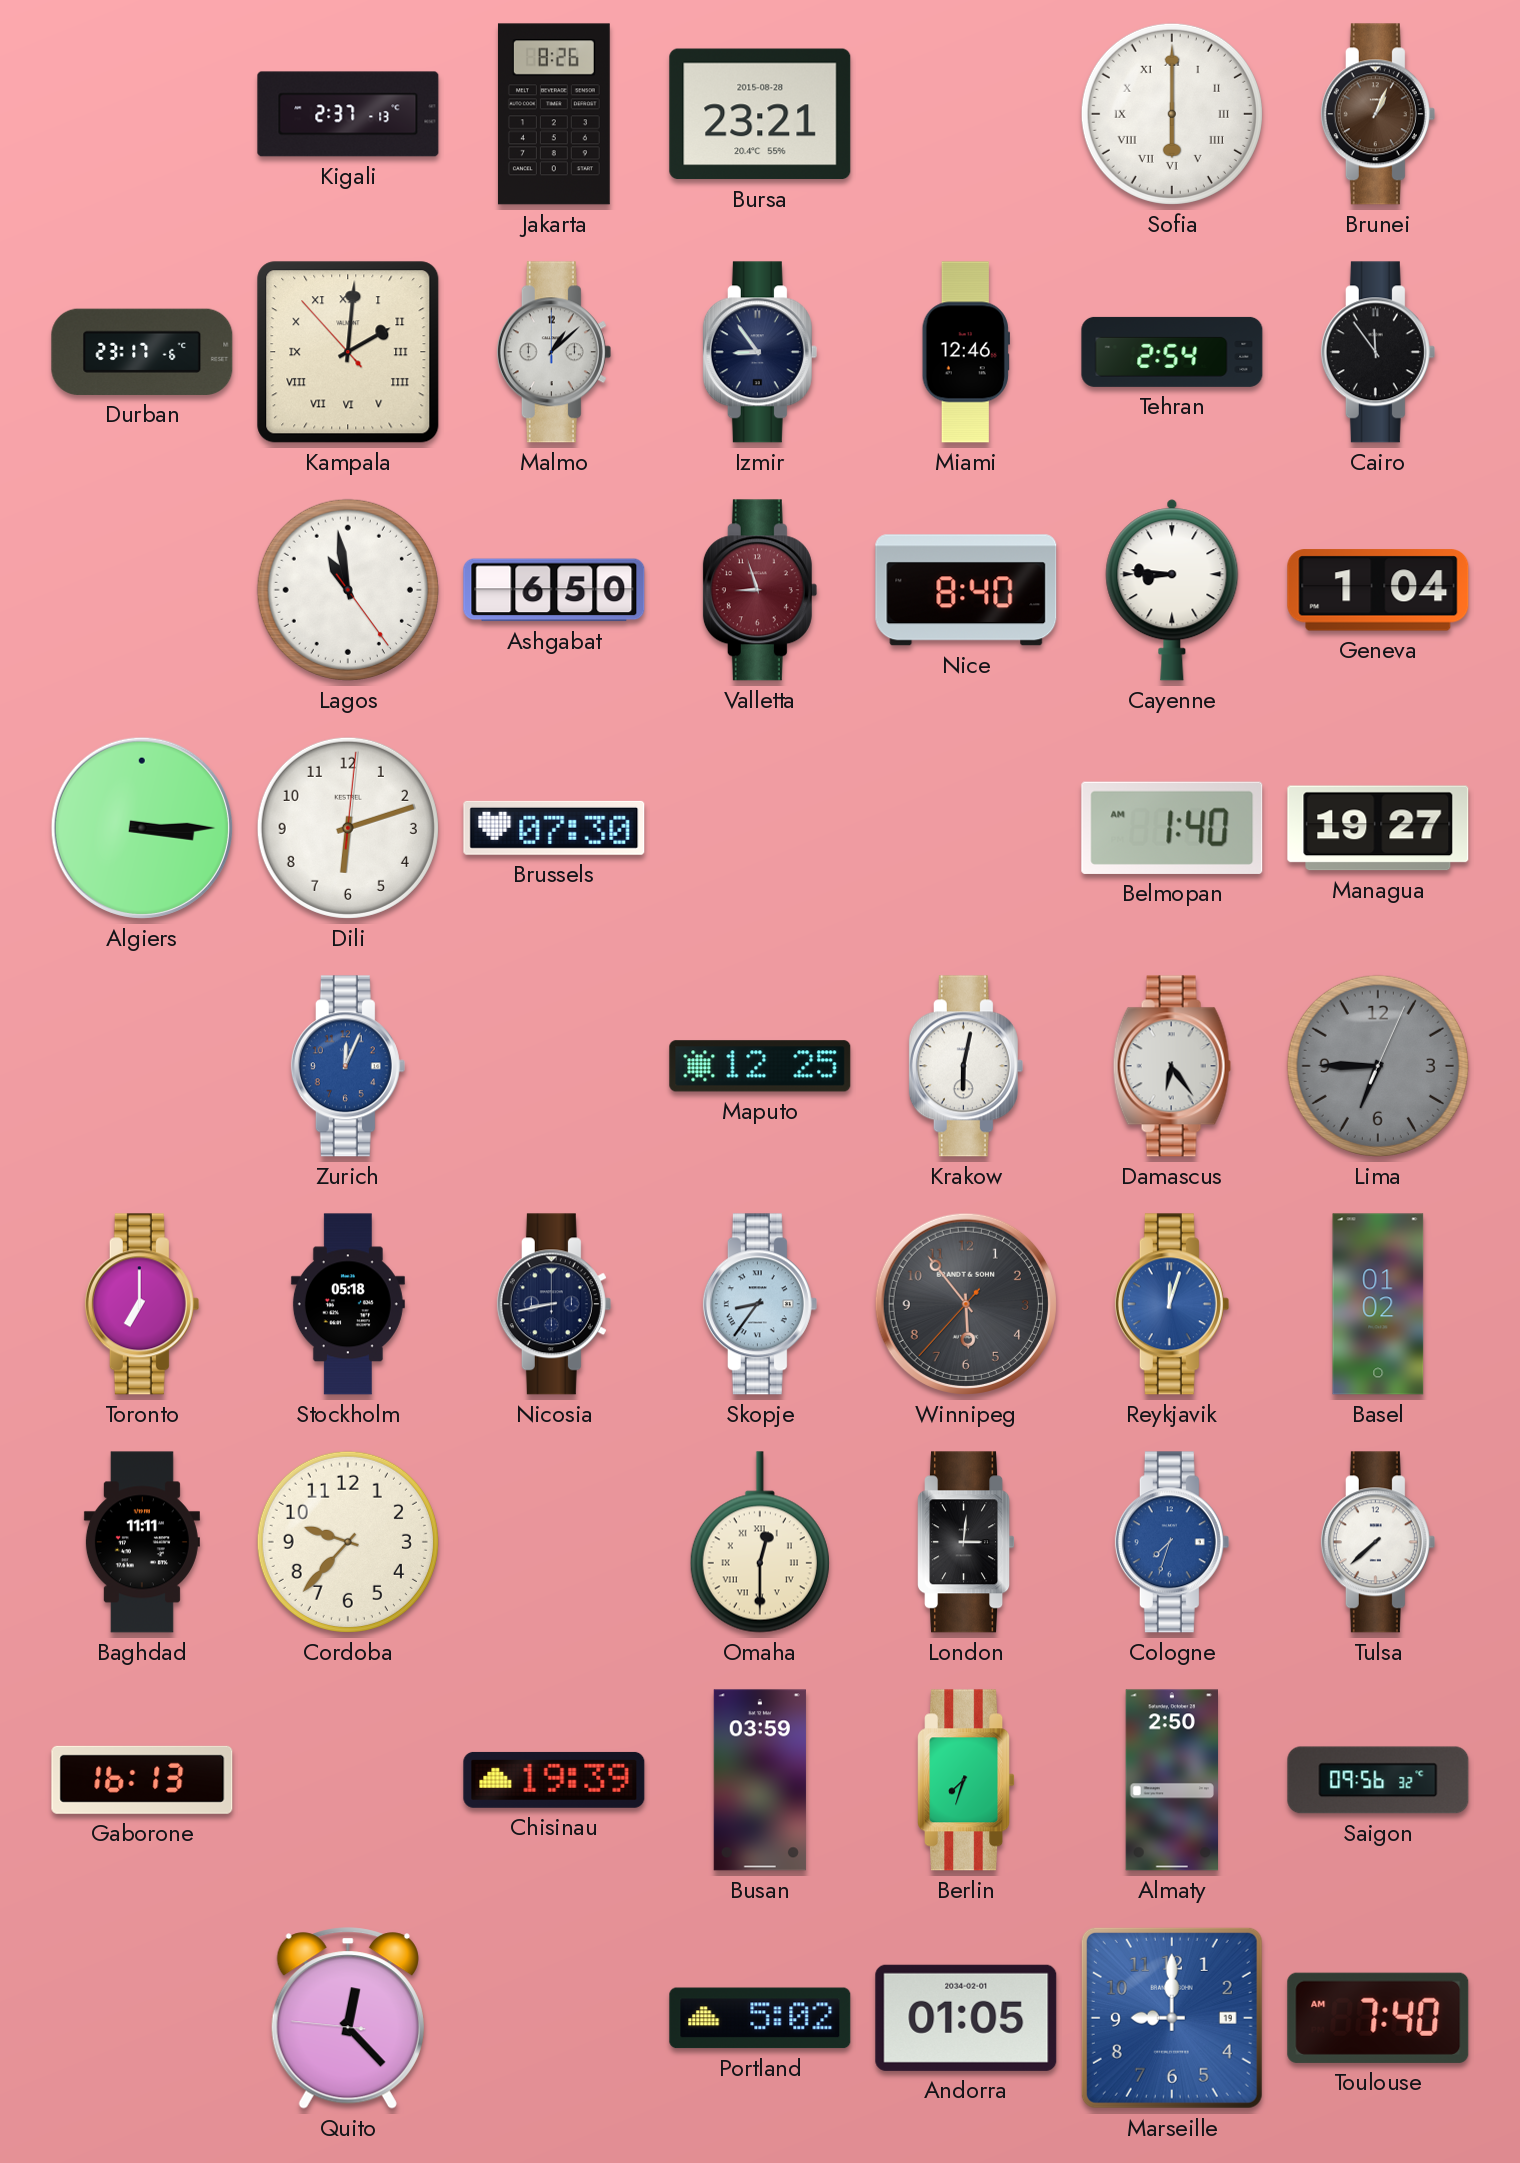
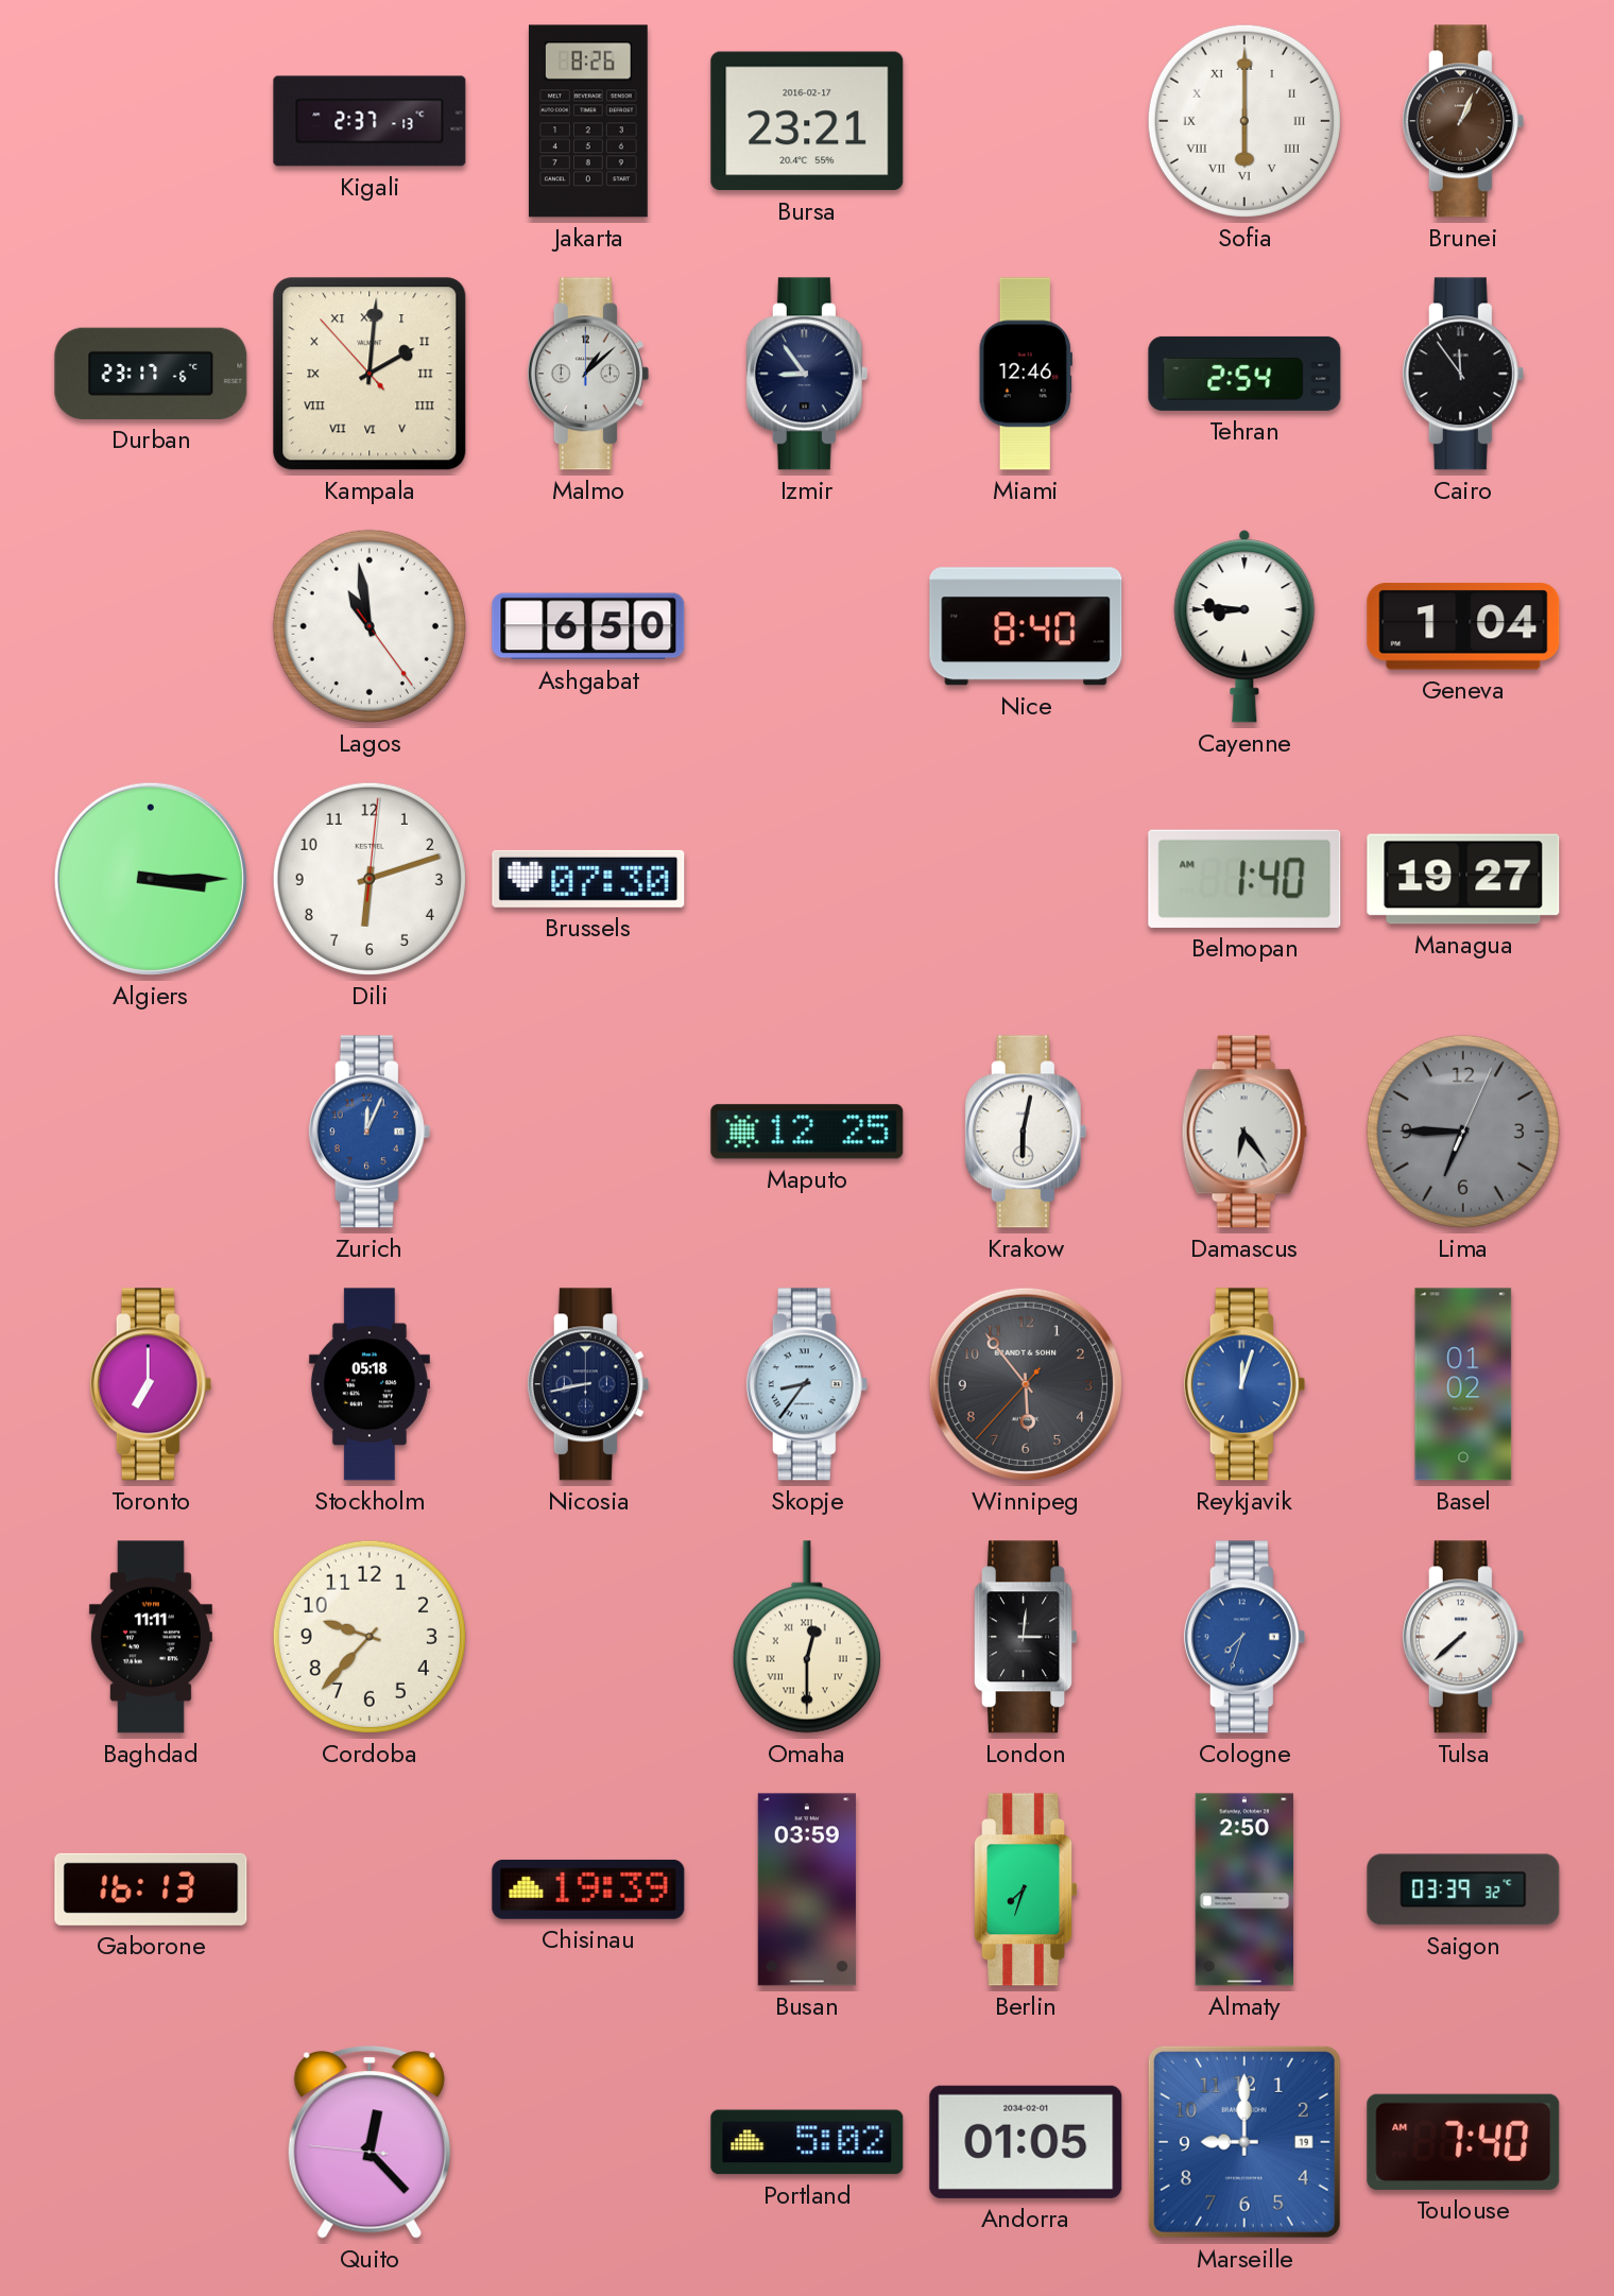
Bursa date: 2015-08-28 -> 2016-02-17
Valletta: 8:57 -> none
Saigon: 09:56 -> 03:39
